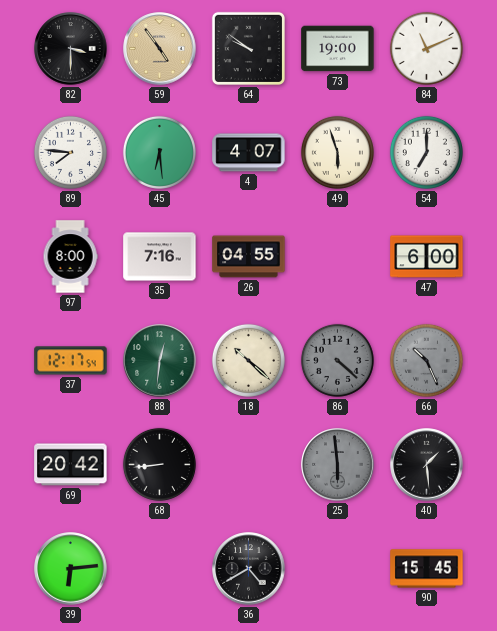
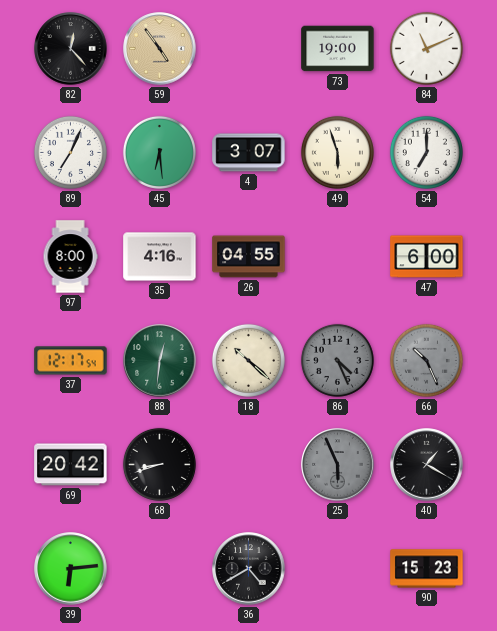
82: 3:30 -> 12:23
64: 9:51 -> none
89: 7:46 -> 7:04
4: 4:07 -> 3:07
35: 7:16 -> 4:16
86: 4:22 -> 4:26
68: 8:44 -> 8:42
25: 5:59 -> 5:56
40: 1:29 -> 1:20
90: 15:45 -> 15:23
